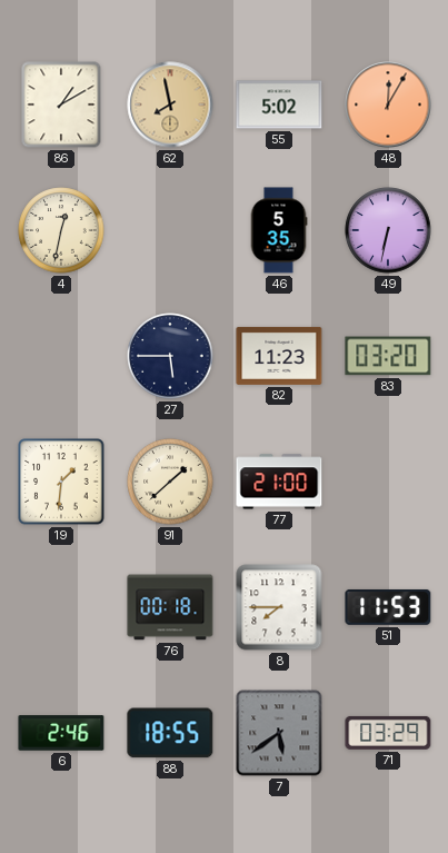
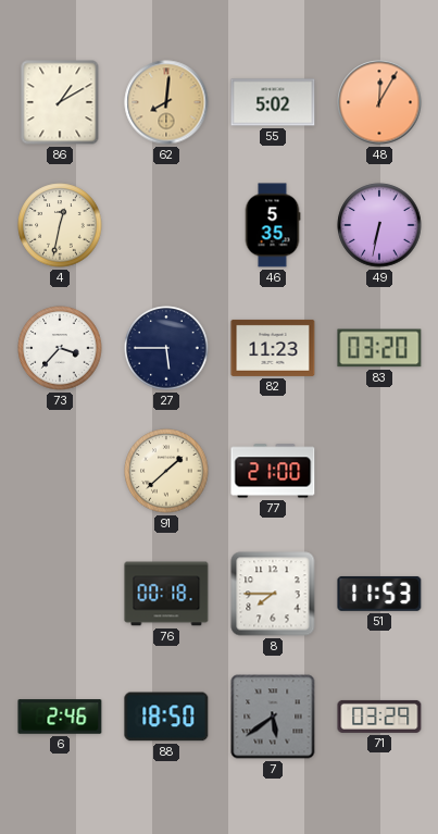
62: 7:58 -> 8:01
73: none -> 3:37
19: 1:31 -> none
88: 18:55 -> 18:50
